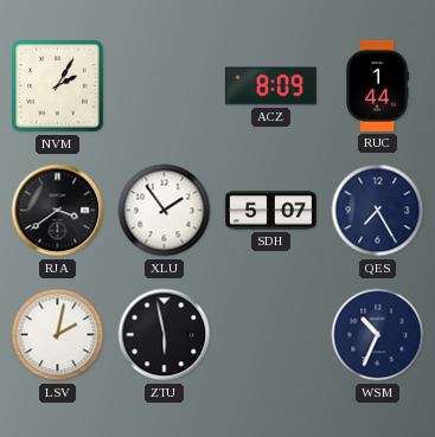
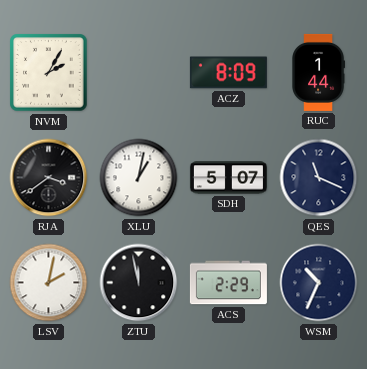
XLU: 1:54 -> 1:02
QES: 7:25 -> 11:19
ZTU: 5:58 -> 11:58
ACS: none -> 2:29
